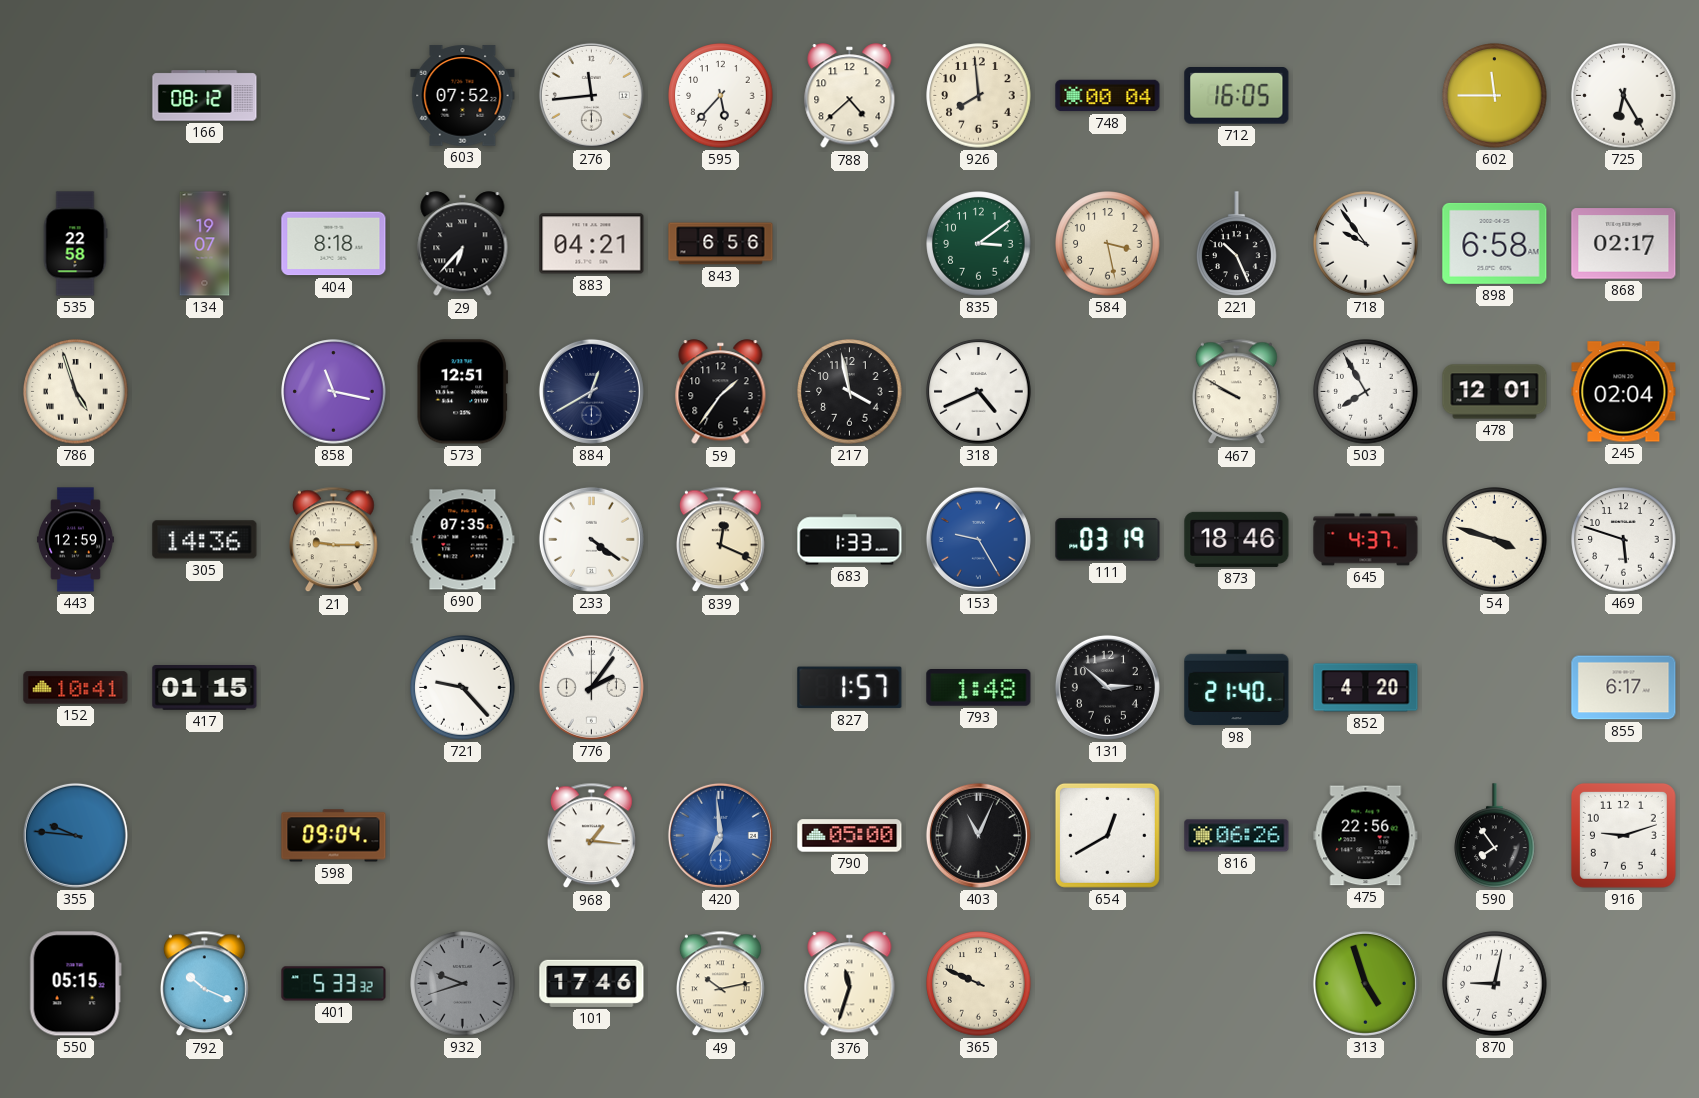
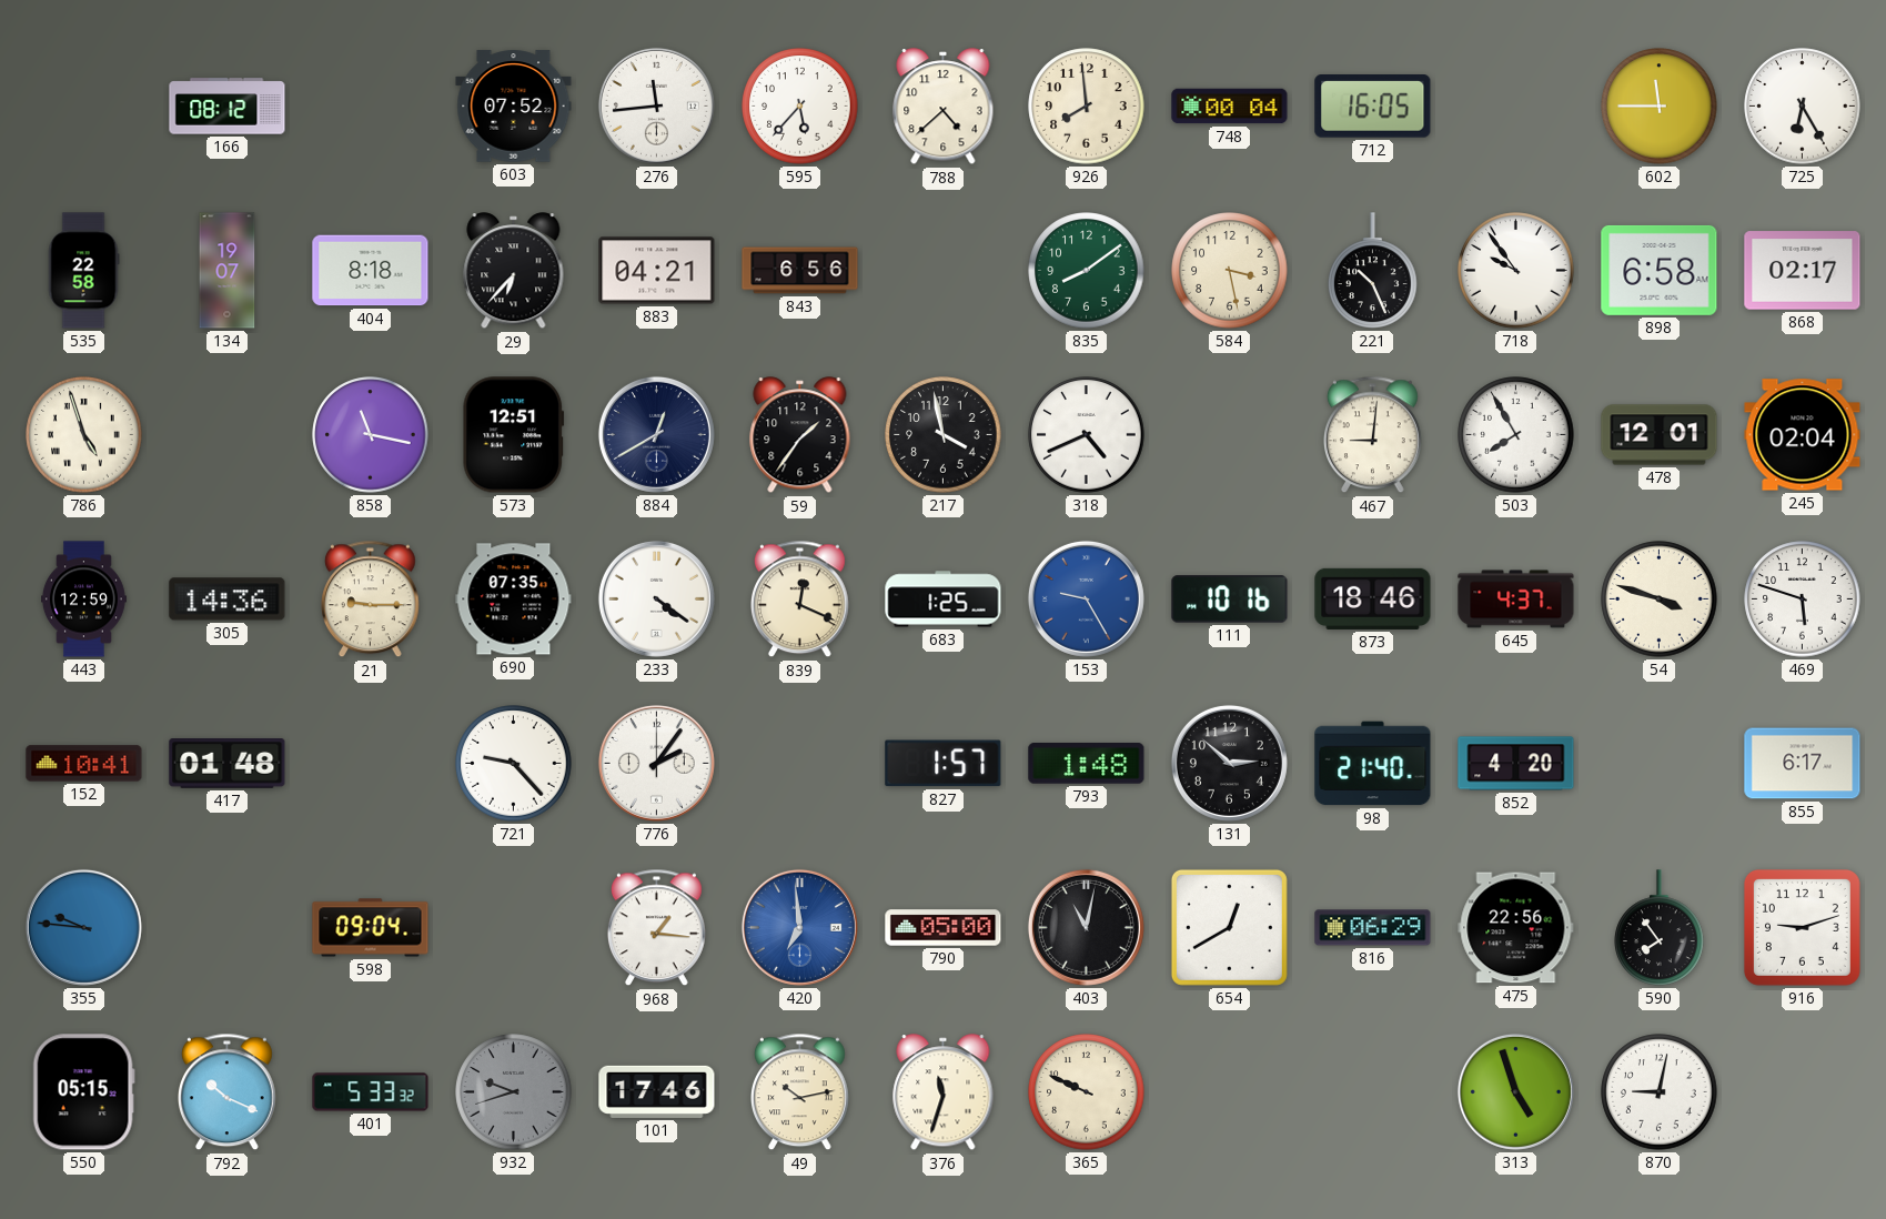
835: 3:09 -> 8:09
467: 9:50 -> 9:01
683: 1:33 -> 1:25
111: 03:19 -> 10:16
417: 01:15 -> 01:48
403: 11:04 -> 11:02
816: 06:26 -> 06:29
